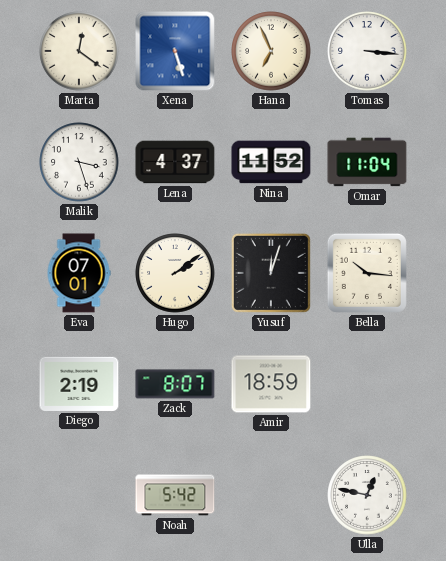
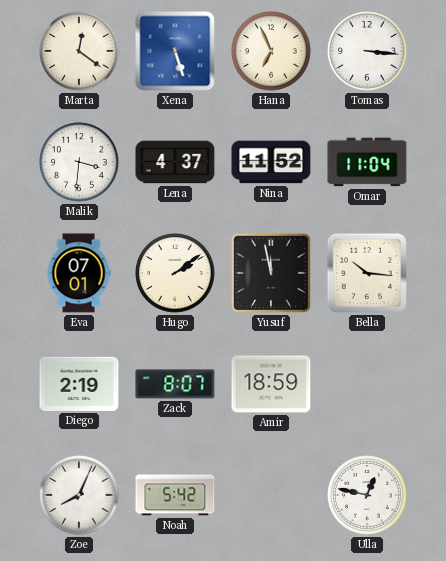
Malik: 3:27 -> 3:31
Yusuf: 12:03 -> 11:58
Zoe: none -> 8:04
